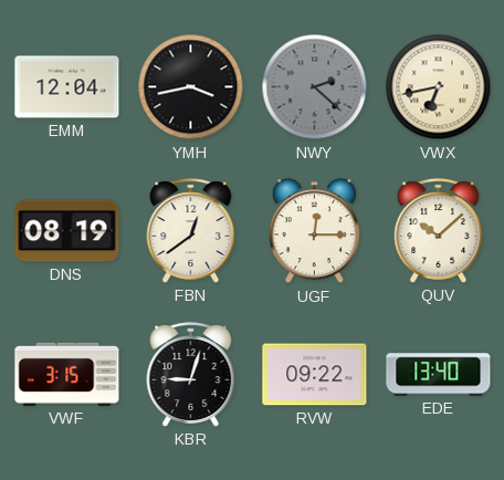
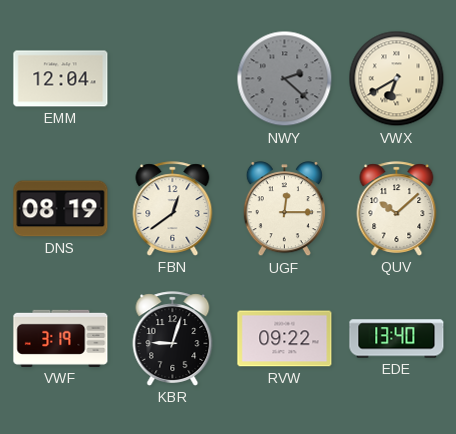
YMH: 3:43 -> none
VWX: 6:43 -> 6:40
VWF: 3:15 -> 3:19
